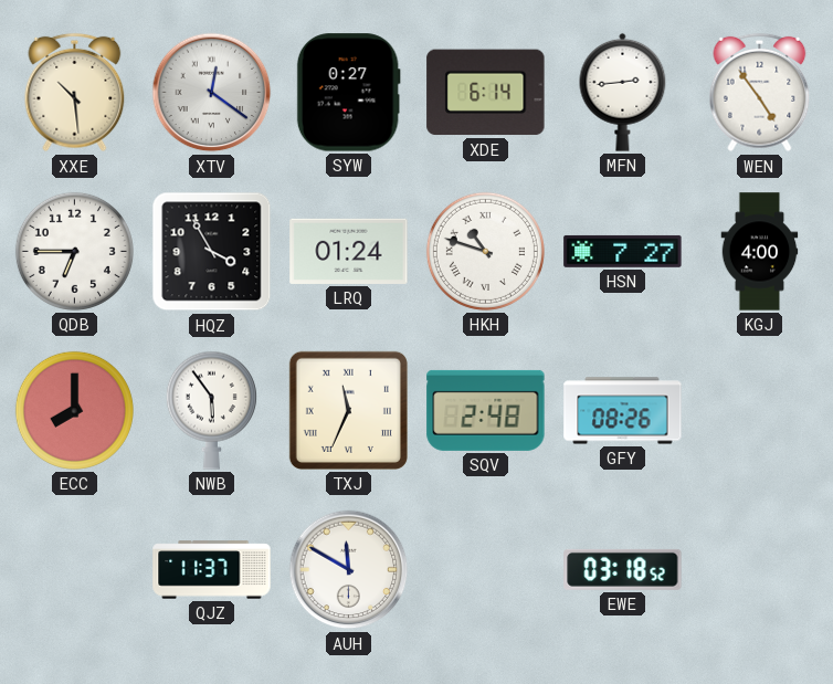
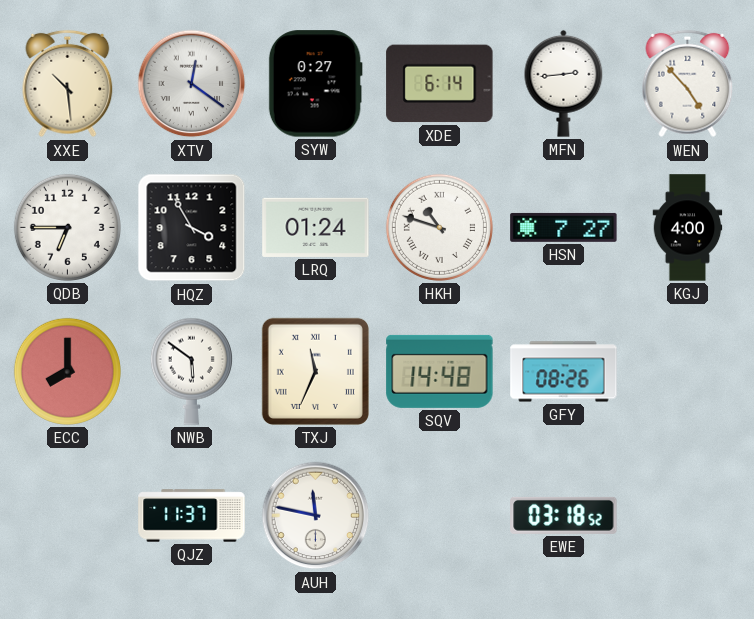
WEN: 4:54 -> 4:53
NWB: 5:54 -> 5:51
SQV: 2:48 -> 14:48
AUH: 11:50 -> 11:47
